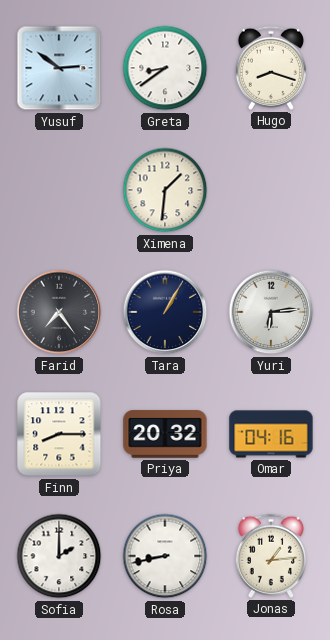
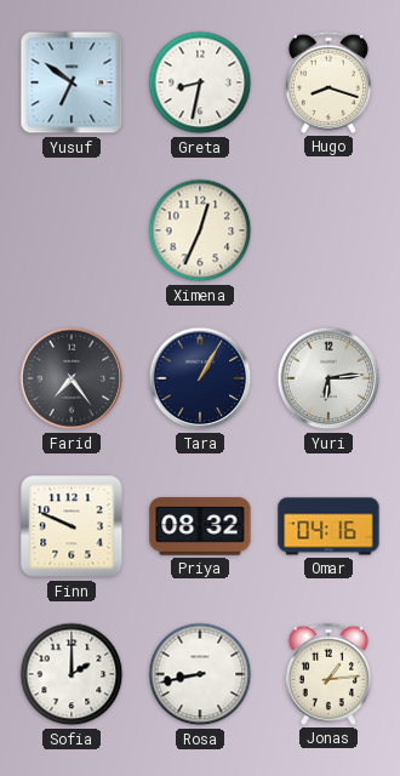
Yusuf: 2:51 -> 6:51
Greta: 8:39 -> 8:32
Ximena: 1:31 -> 12:34
Finn: 8:15 -> 9:49
Priya: 20:32 -> 08:32
